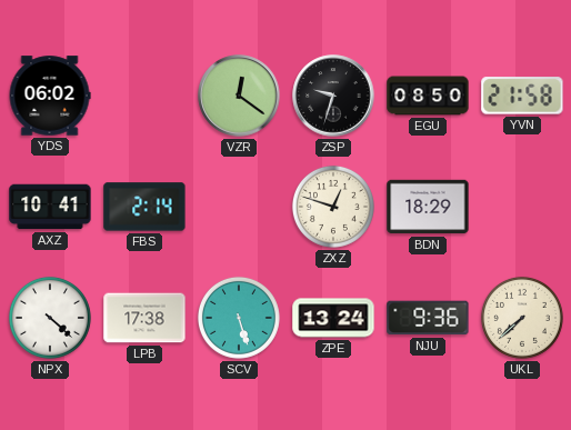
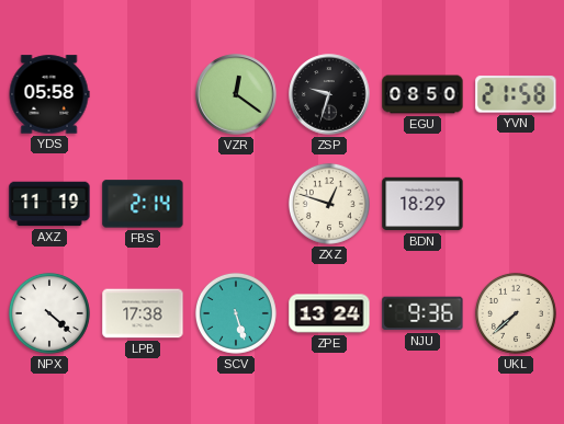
YDS: 06:02 -> 05:58
AXZ: 10:41 -> 11:19
